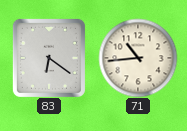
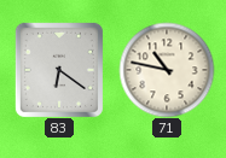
71: 10:44 -> 10:47
